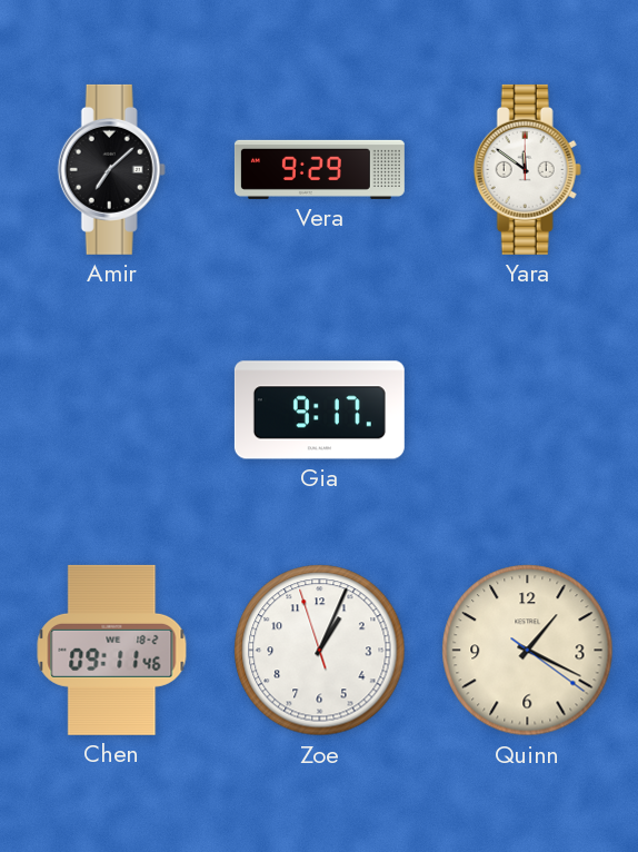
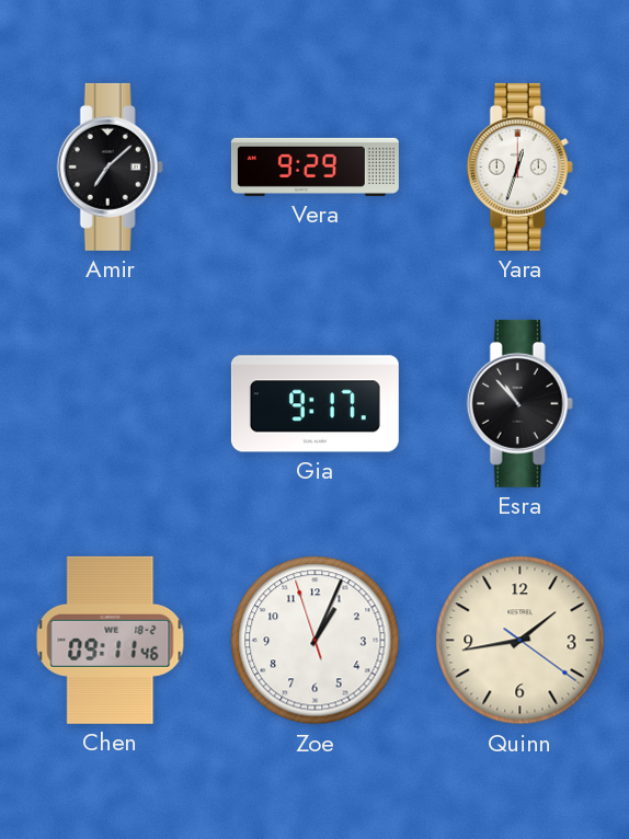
Yara: 11:51 -> 12:33
Esra: none -> 10:53
Quinn: 1:19 -> 1:43
